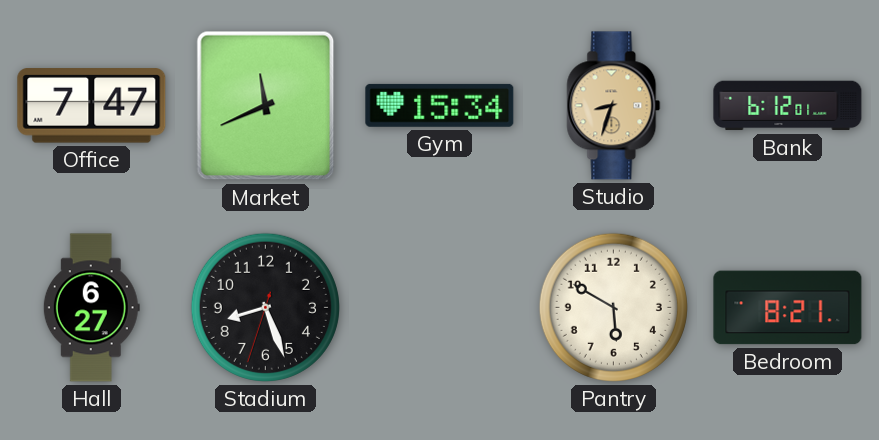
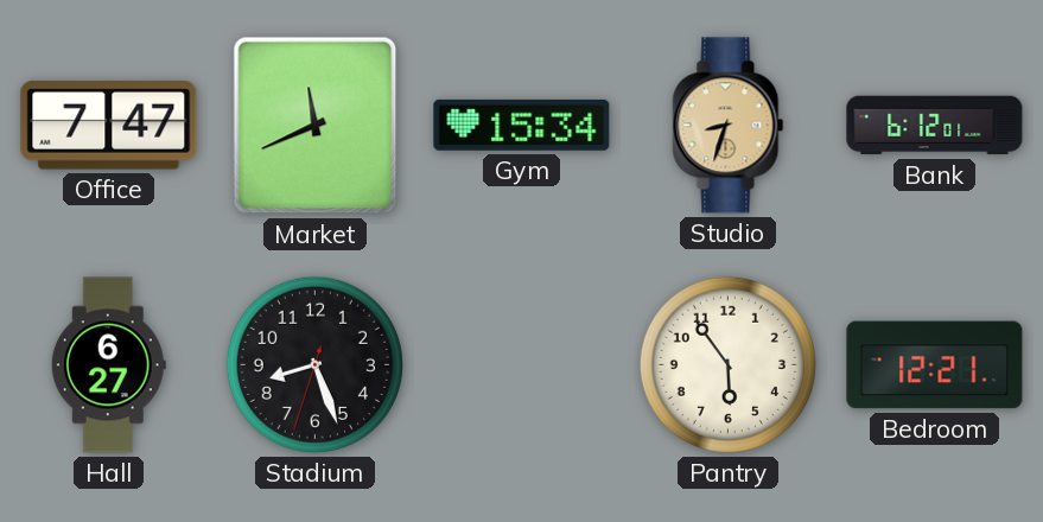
Pantry: 5:50 -> 5:54
Bedroom: 8:21 -> 12:21
